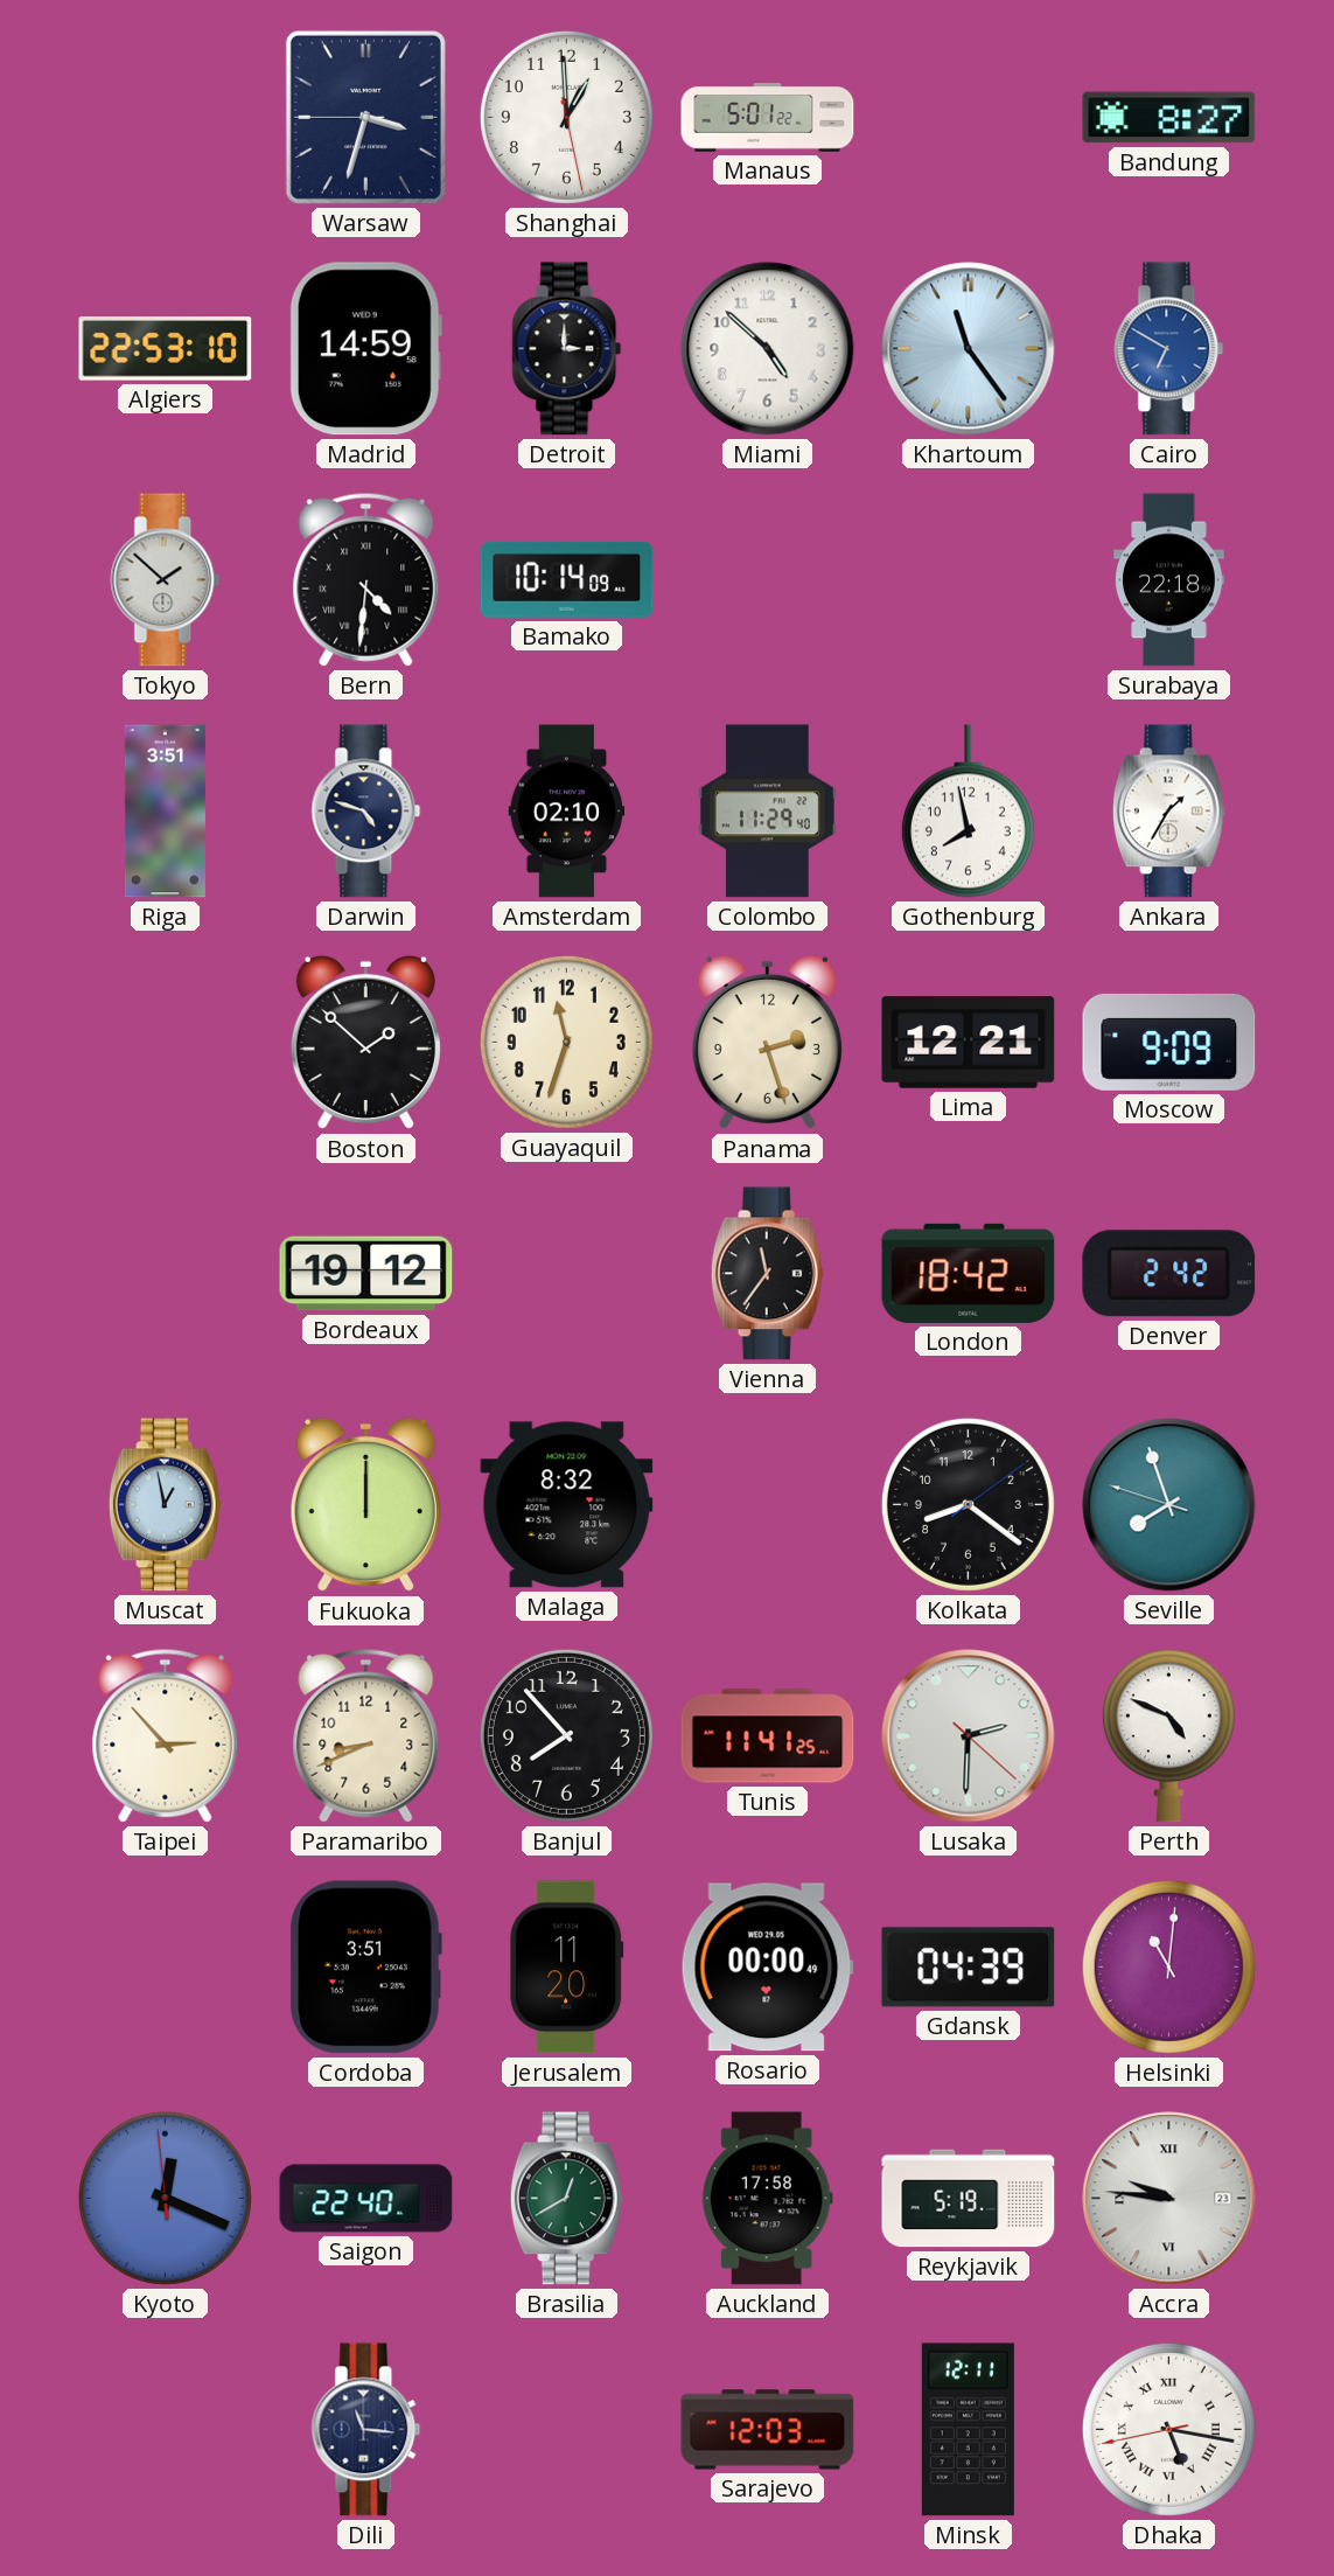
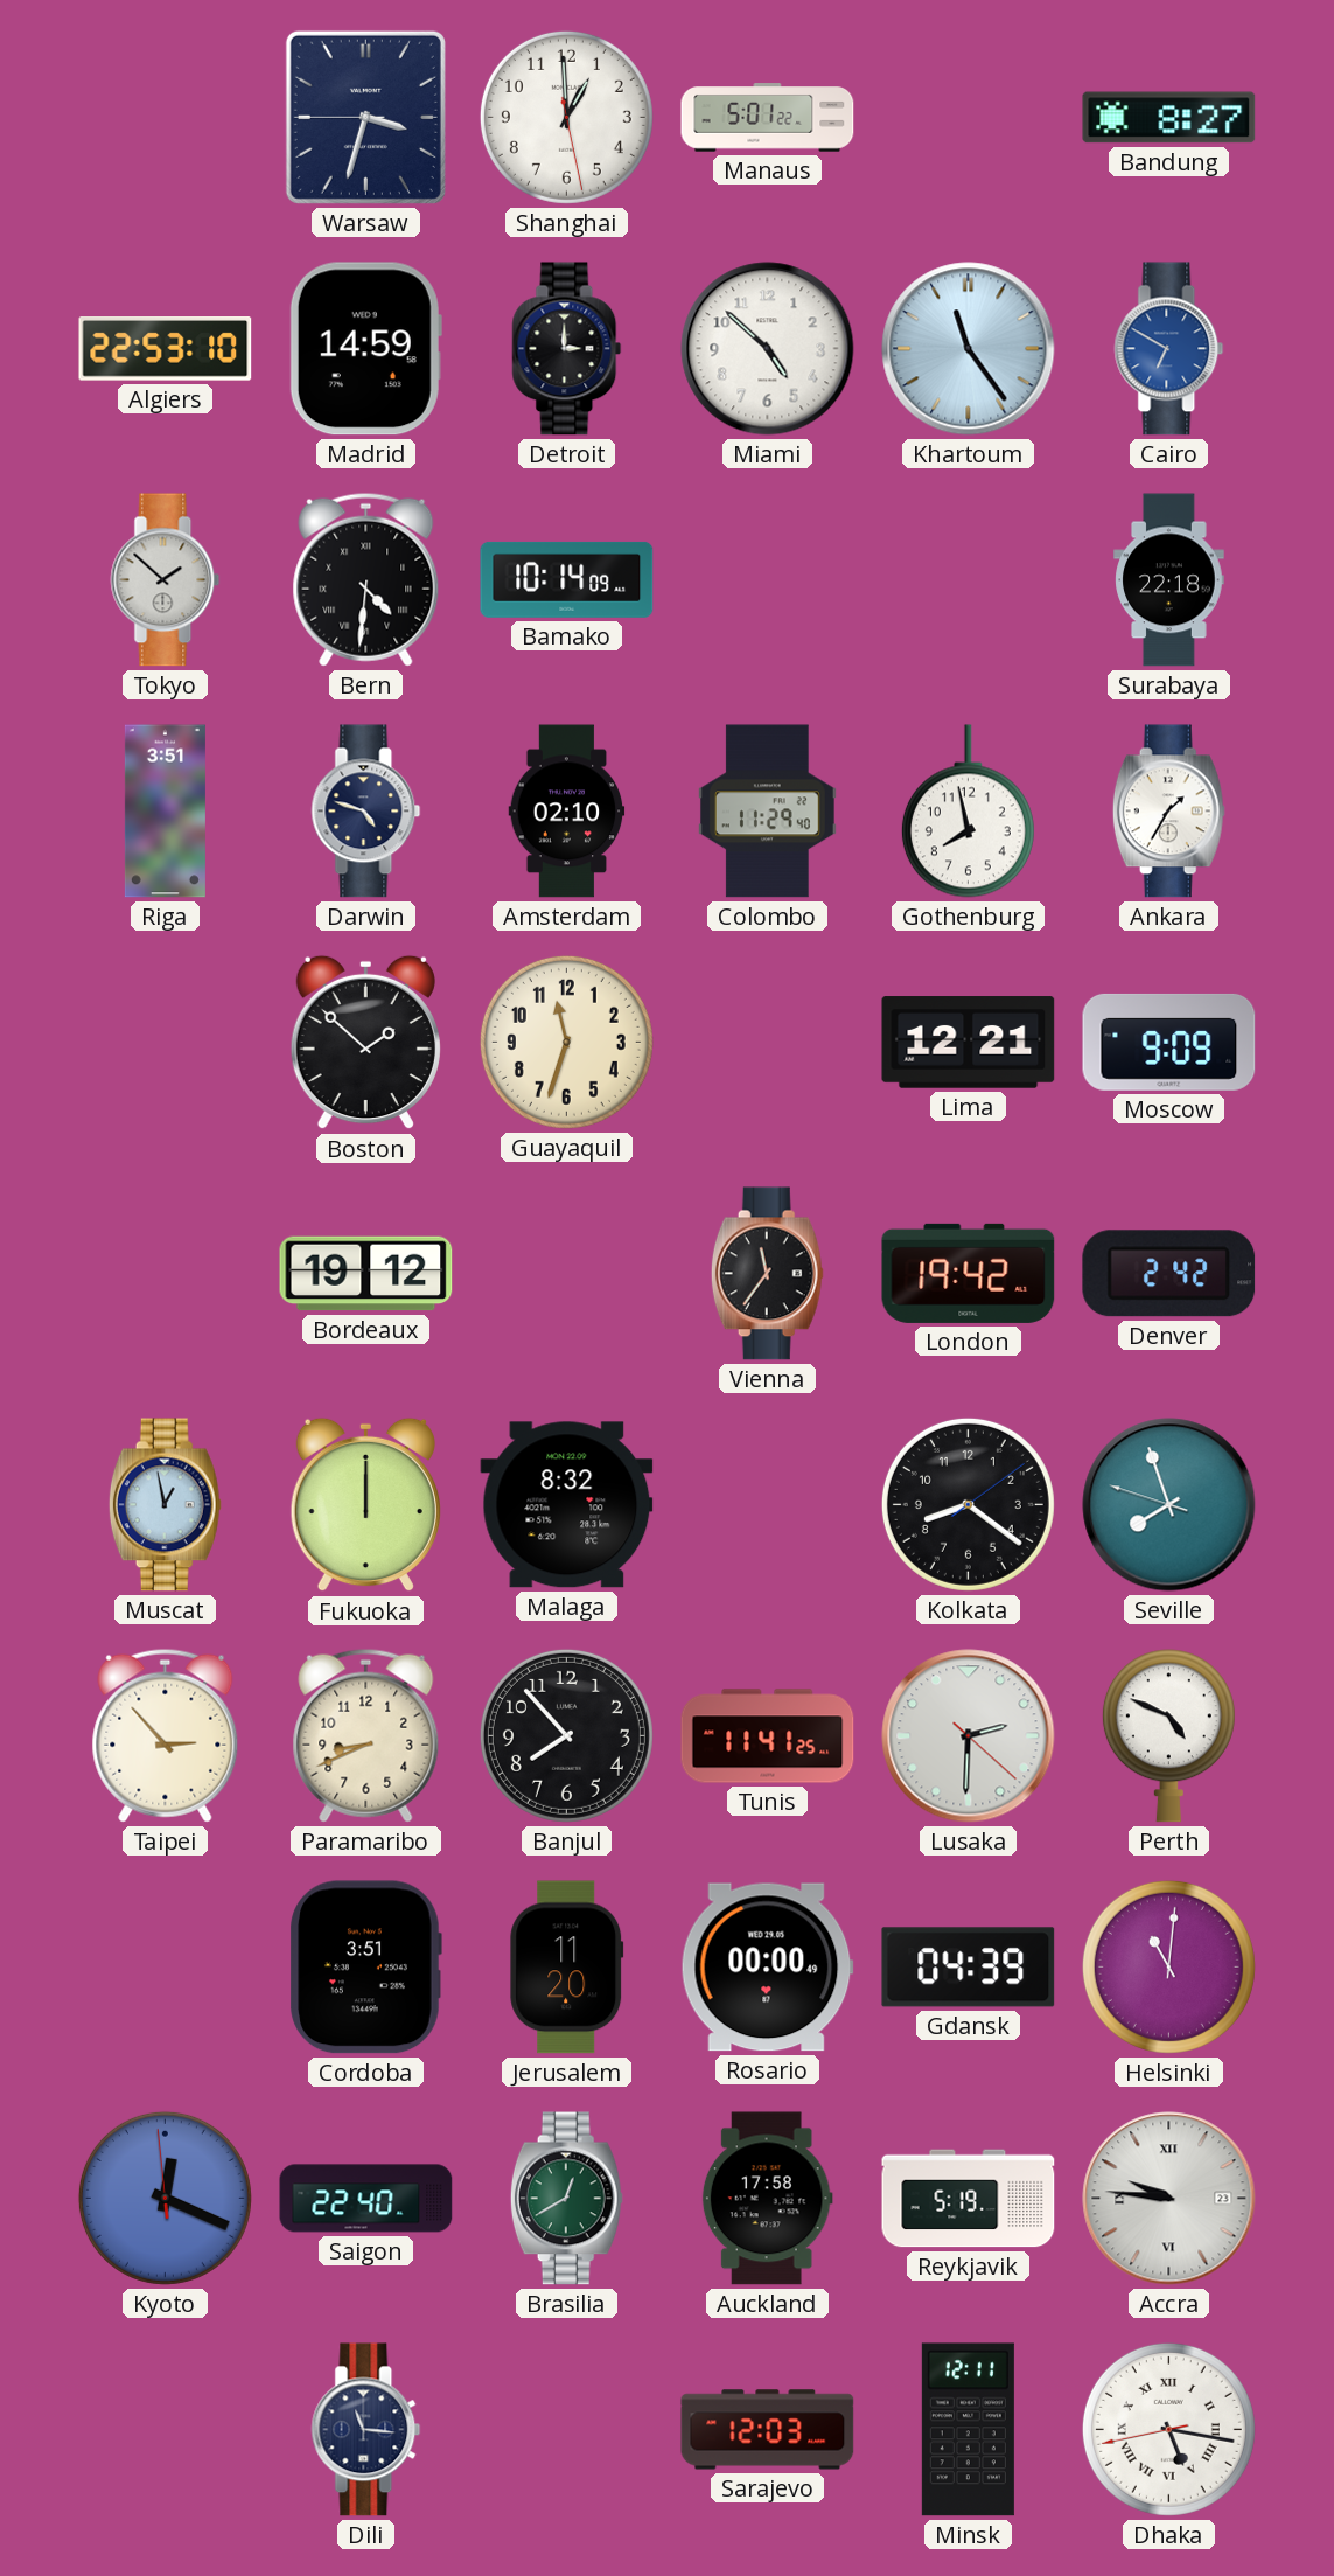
Panama: 2:27 -> none
London: 18:42 -> 19:42
